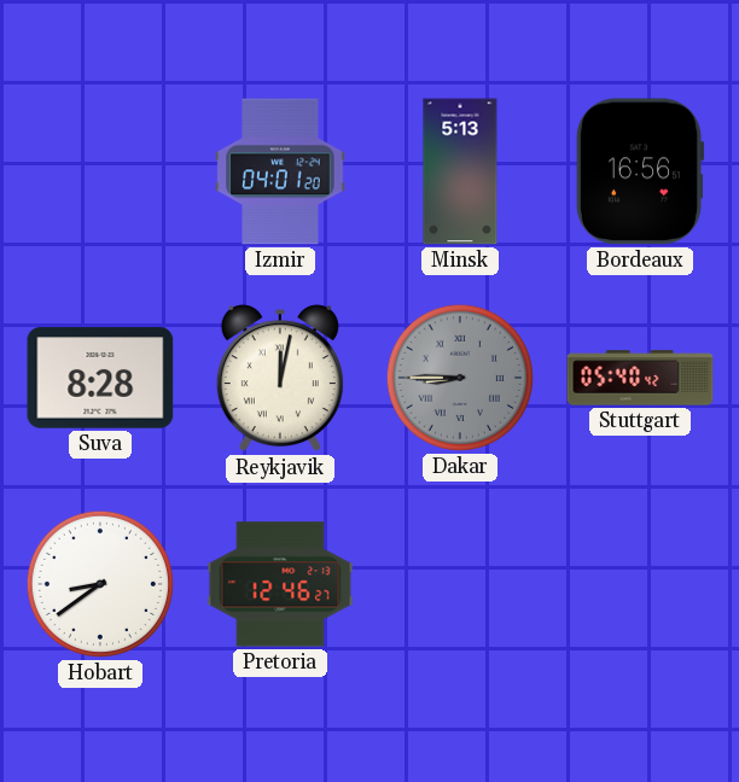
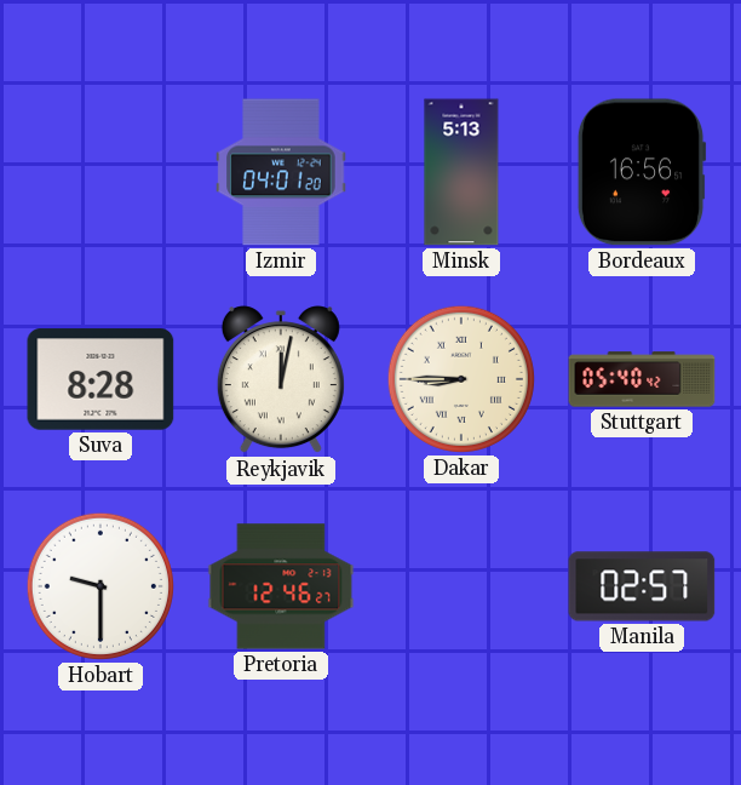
Dakar dial: grey -> cream
Hobart: 8:39 -> 9:30
Manila: none -> 02:57
